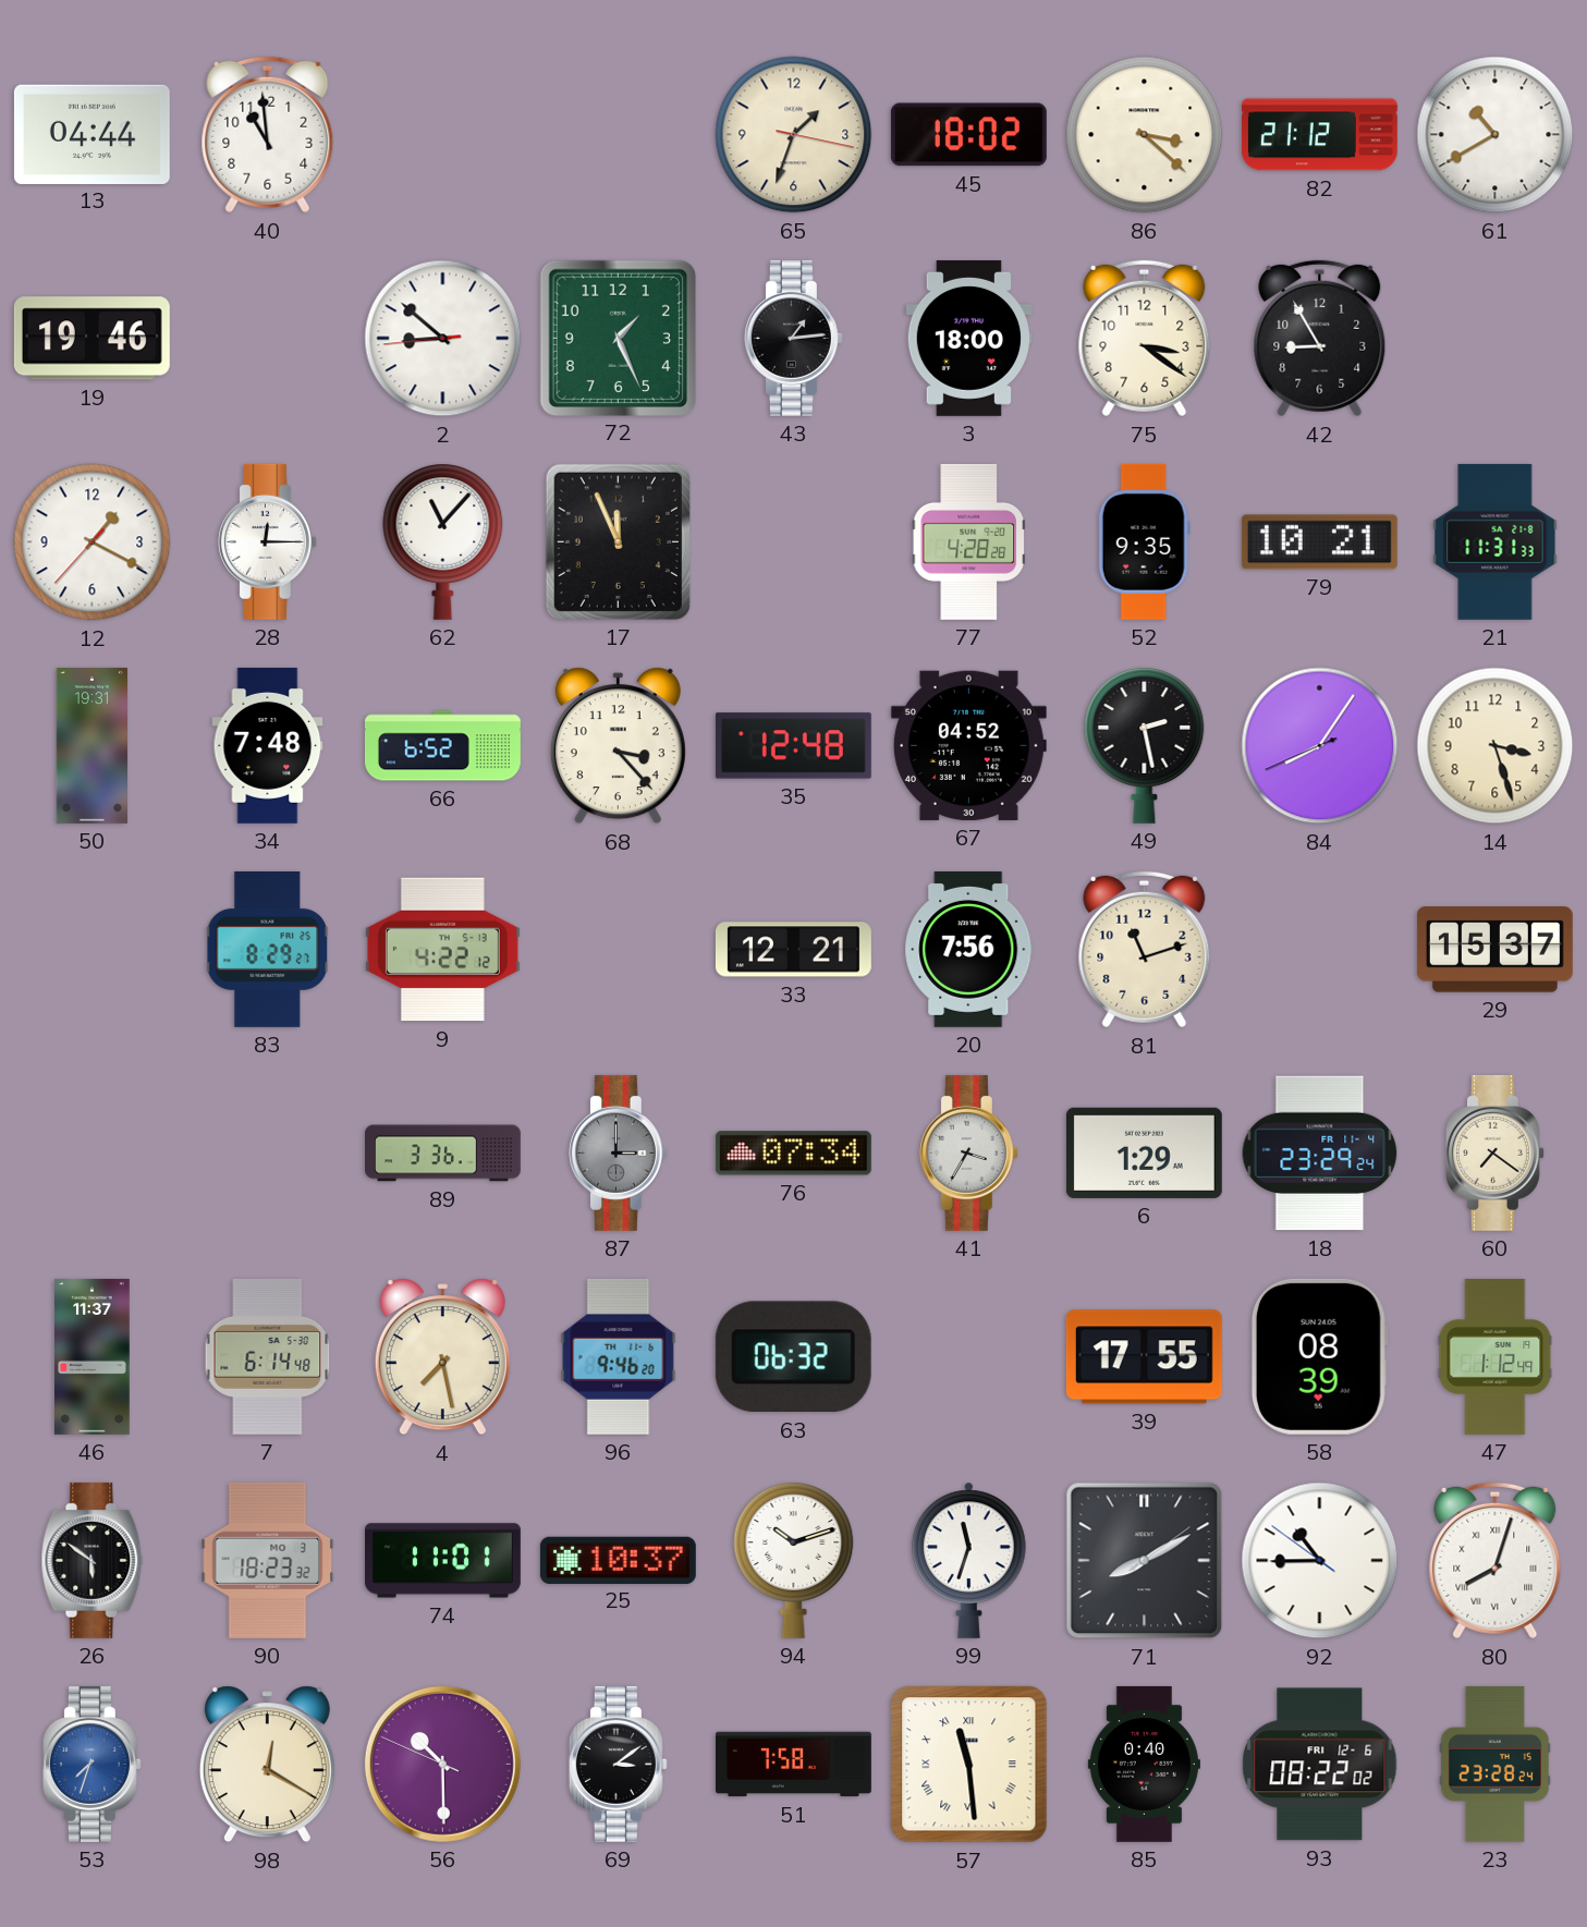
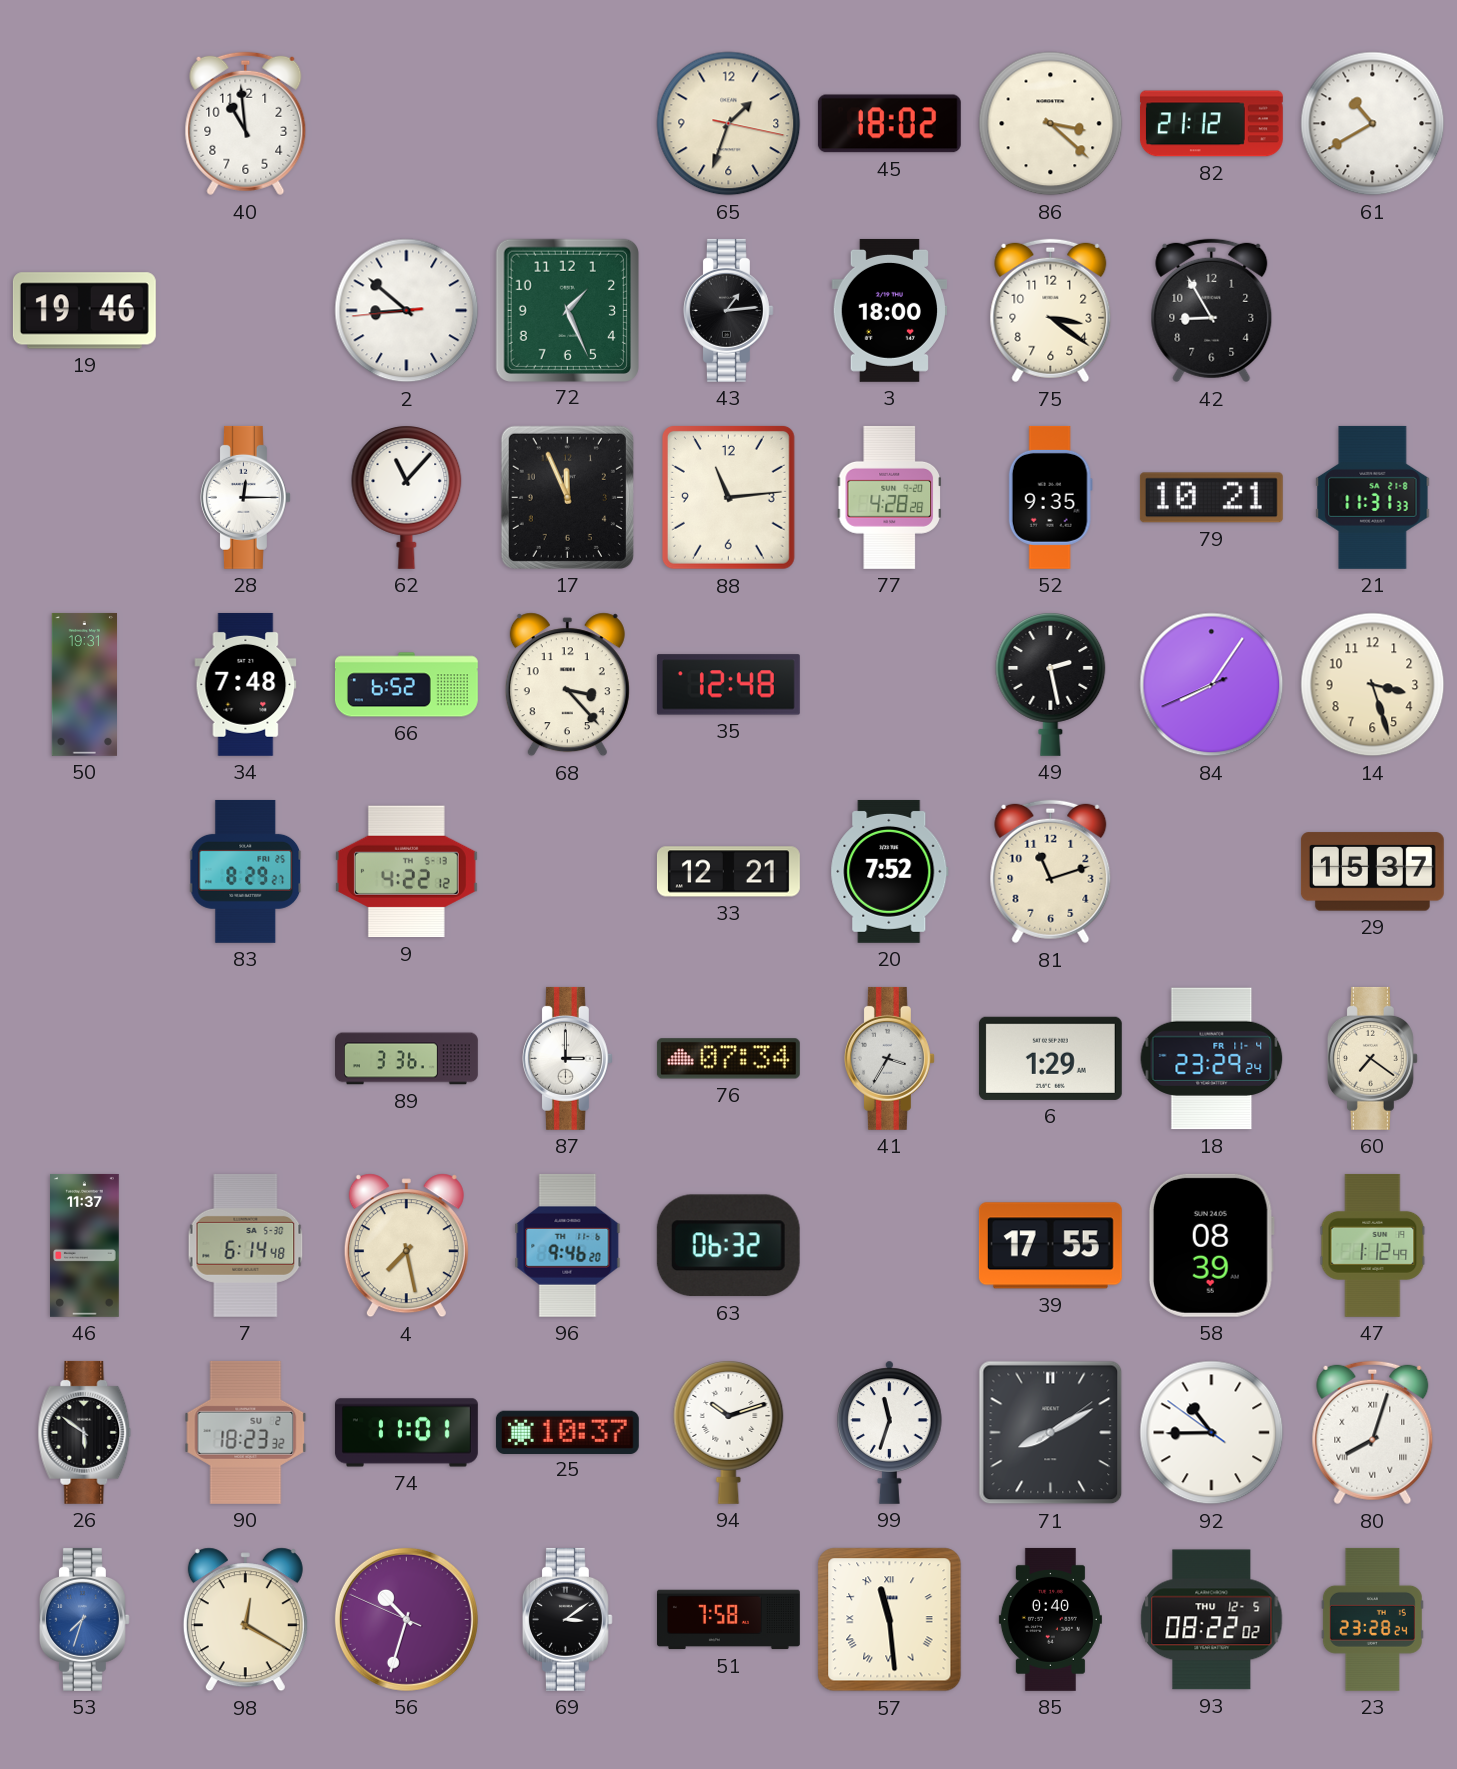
13: 04:44 -> none
12: 1:19 -> none
88: none -> 11:14
67: 04:52 -> none
20: 7:56 -> 7:52
87 dial: grey -> white
90 date: MO 3 -> SU 2
56: 10:29 -> 10:32
93 date: FRI 12-6 -> THU 12-5
